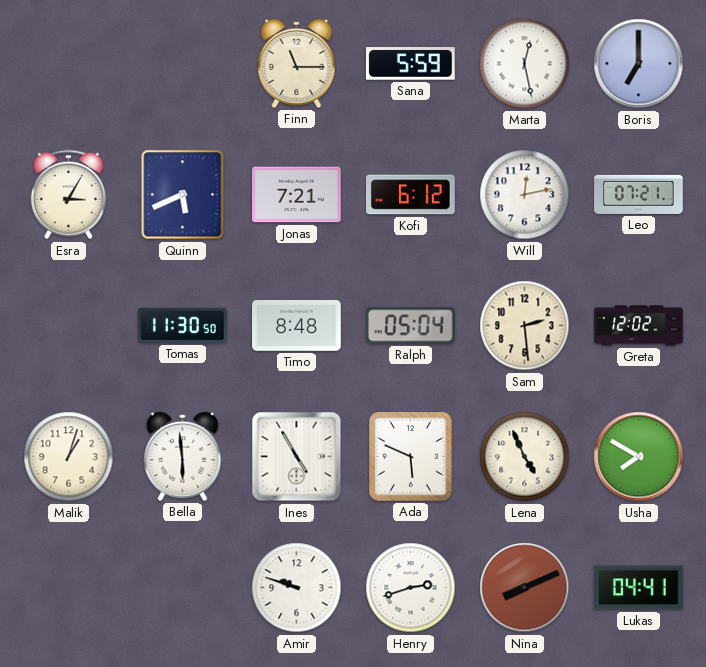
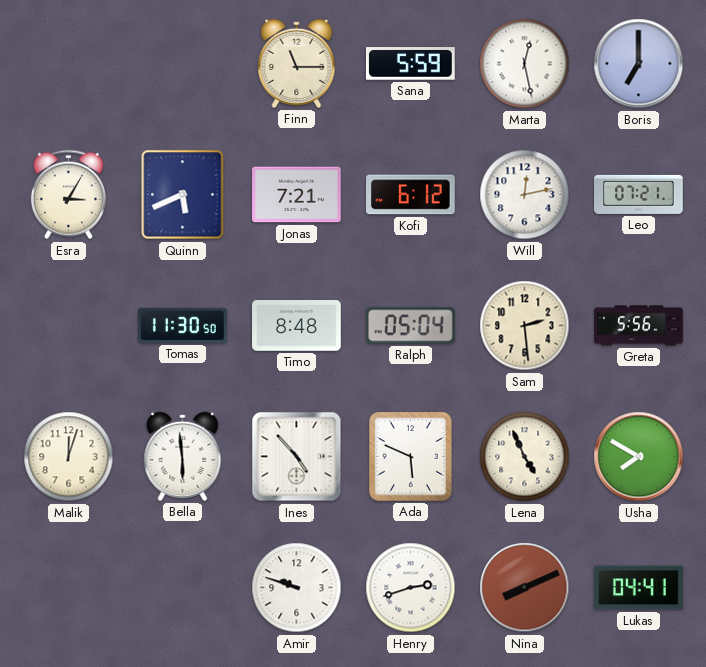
Greta: 12:02 -> 5:56
Malik: 1:03 -> 12:03
Ines: 4:55 -> 4:53
